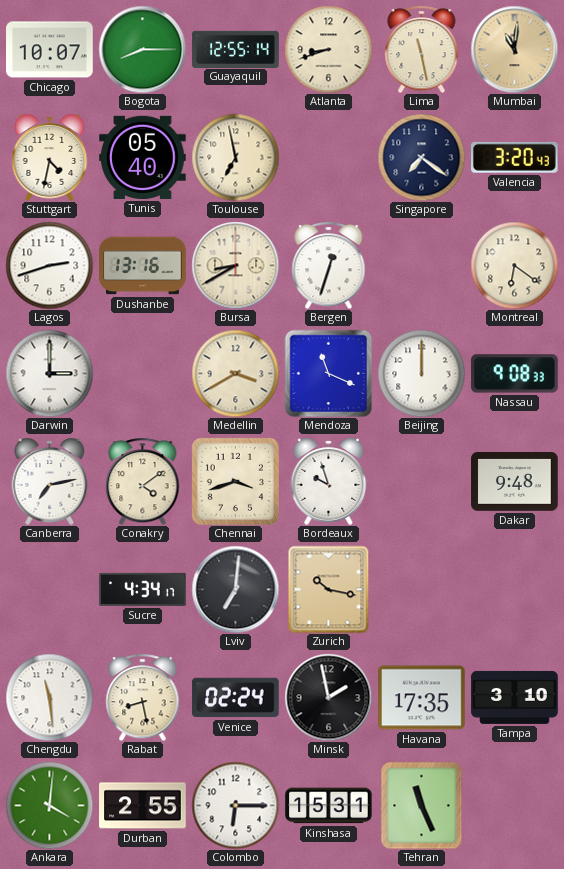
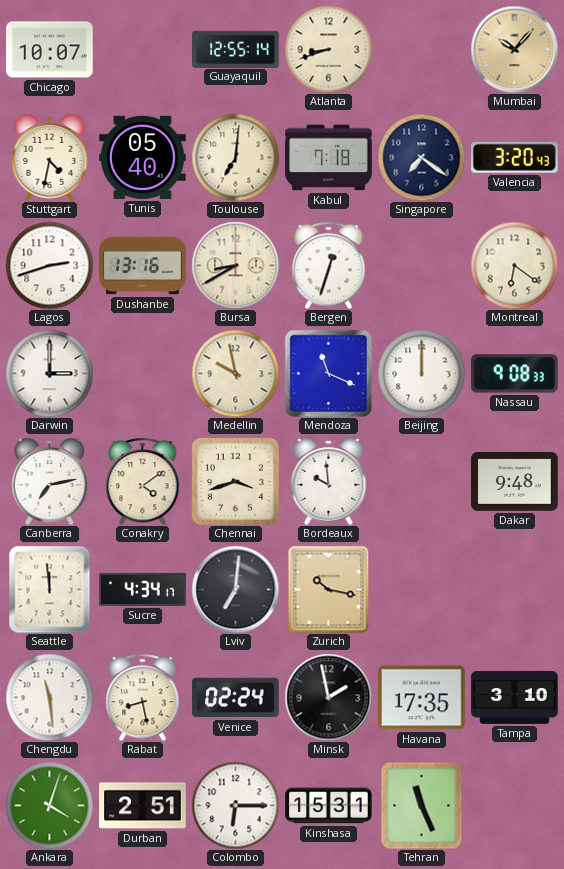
Bogota: 8:15 -> none
Lima: 11:28 -> none
Mumbai: 11:01 -> 10:07
Toulouse: 6:58 -> 7:01
Kabul: none -> 7:18
Medellin: 3:40 -> 9:58
Bordeaux: 9:57 -> 9:59
Seattle: none -> 11:59
Ankara: 4:01 -> 4:03
Durban: 2:55 -> 2:51
